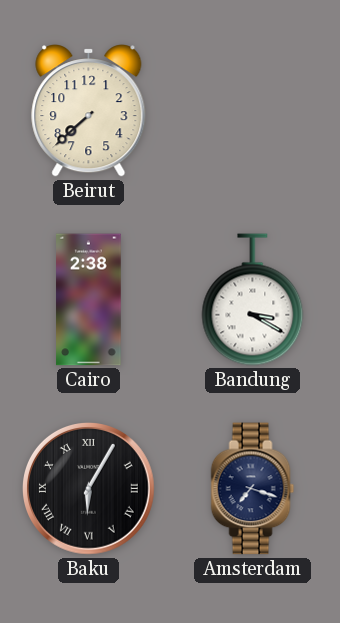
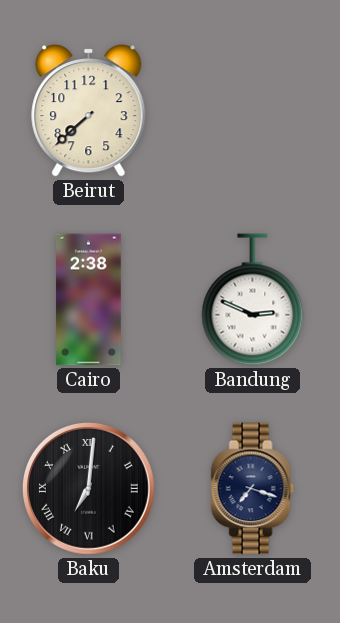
Bandung: 3:20 -> 2:49
Baku: 6:05 -> 7:01
